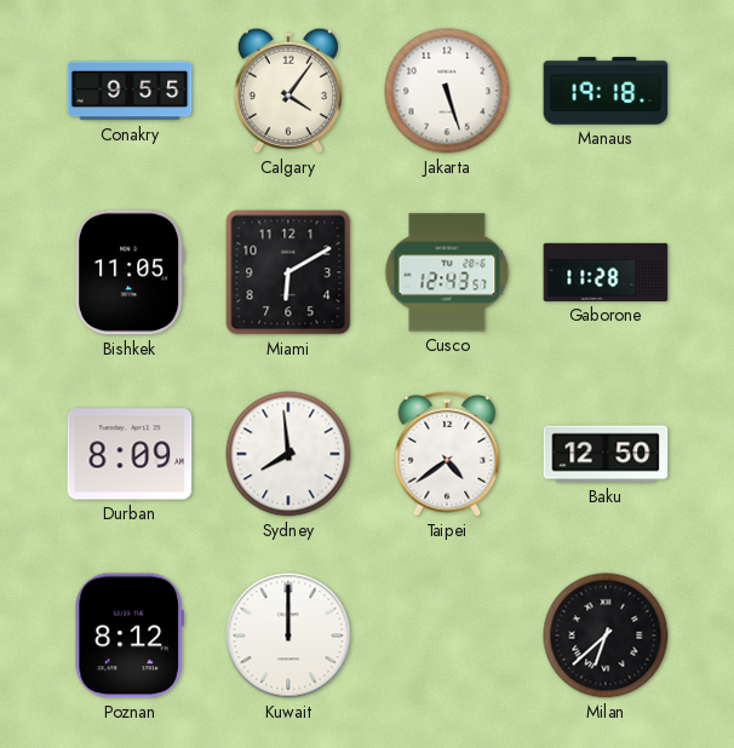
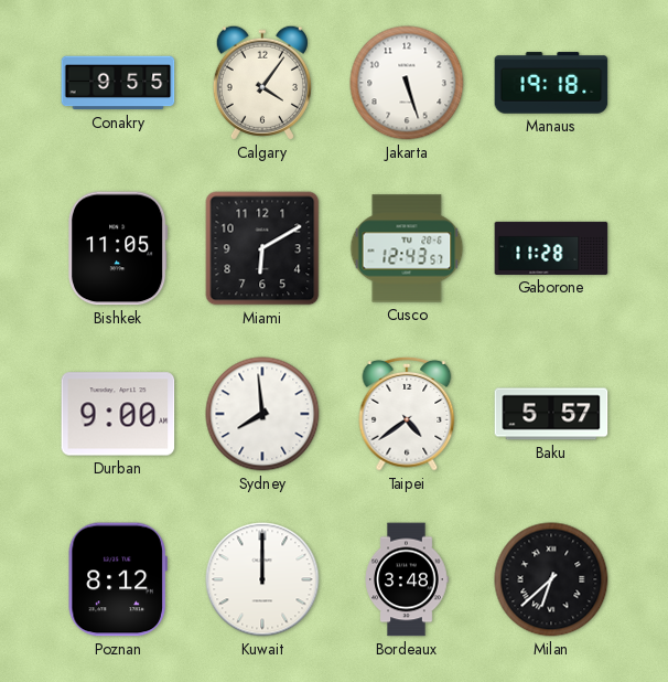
Durban: 8:09 -> 9:00
Baku: 12:50 -> 5:57
Bordeaux: none -> 3:48
